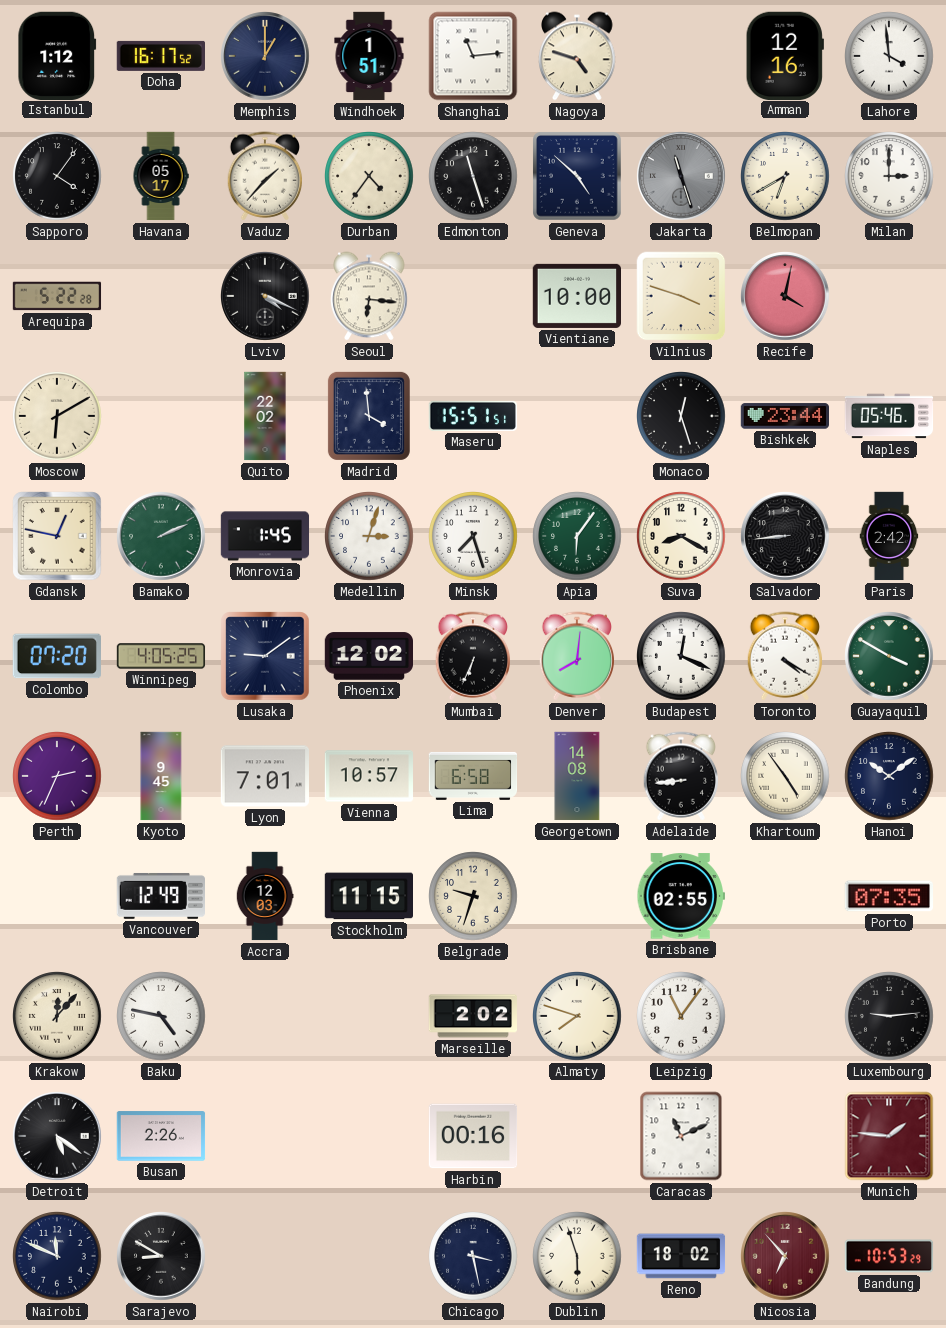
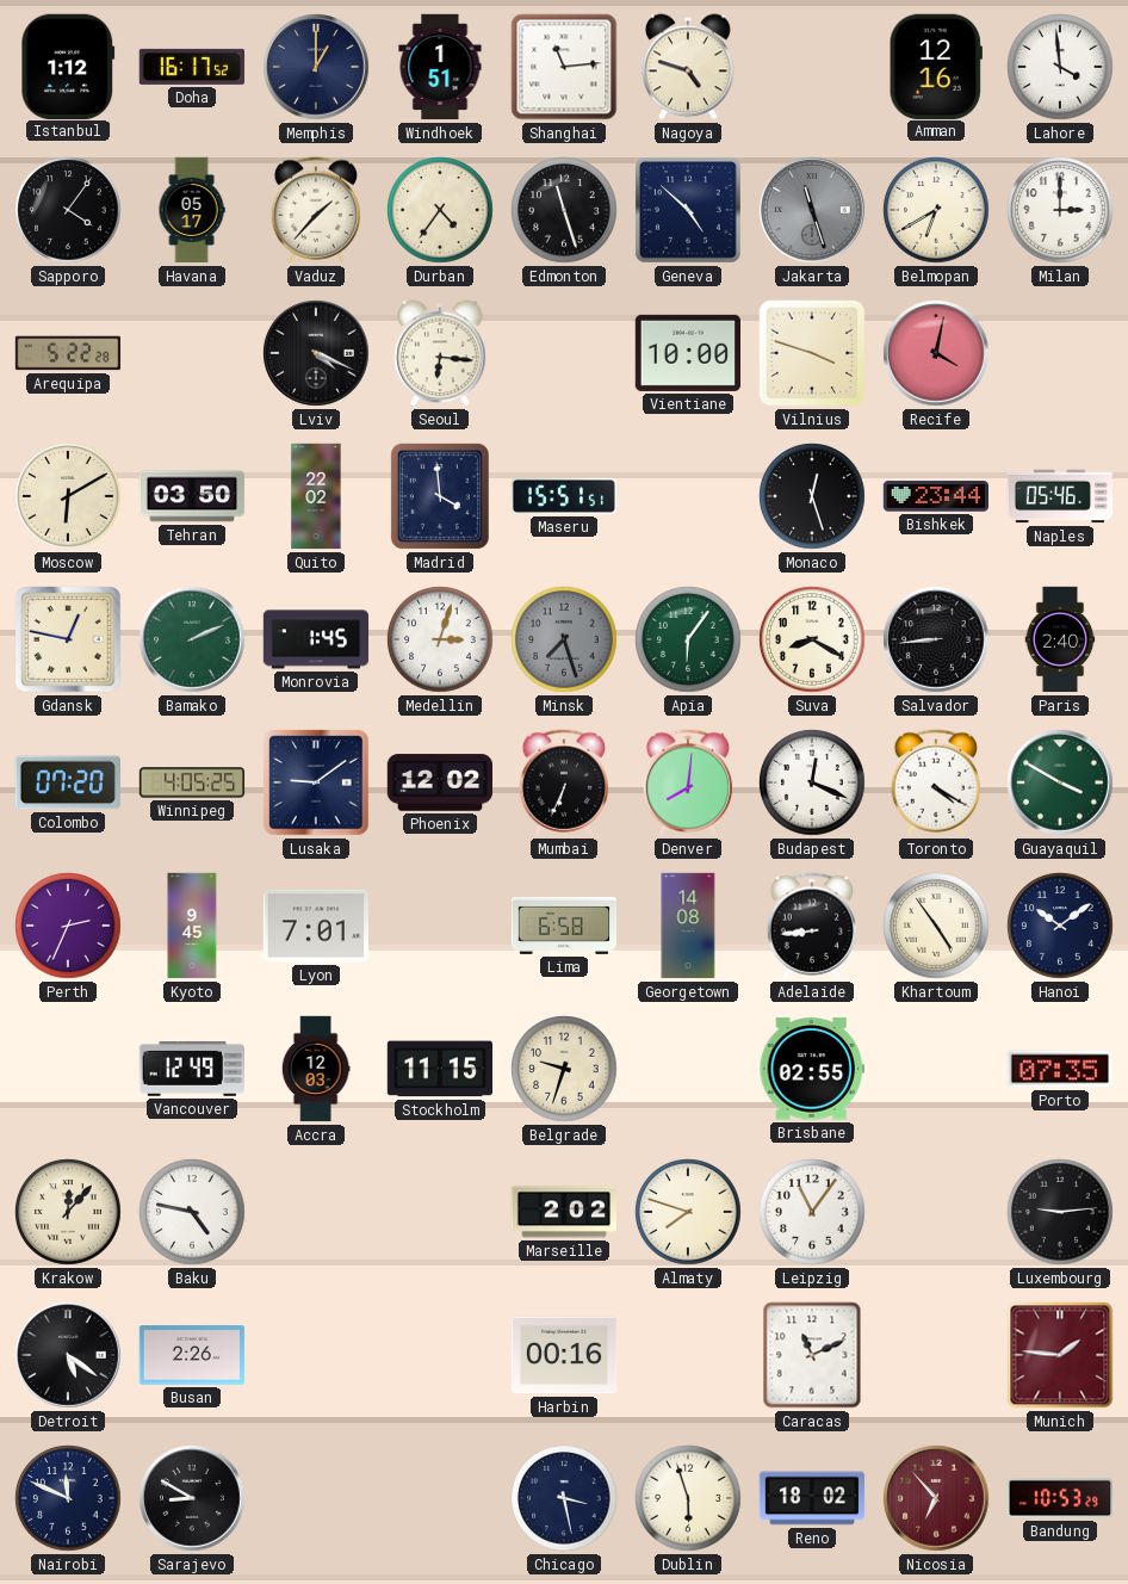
Tehran: none -> 03:50
Minsk dial: white -> grey
Paris: 2:42 -> 2:40
Vienna: 10:57 -> none
